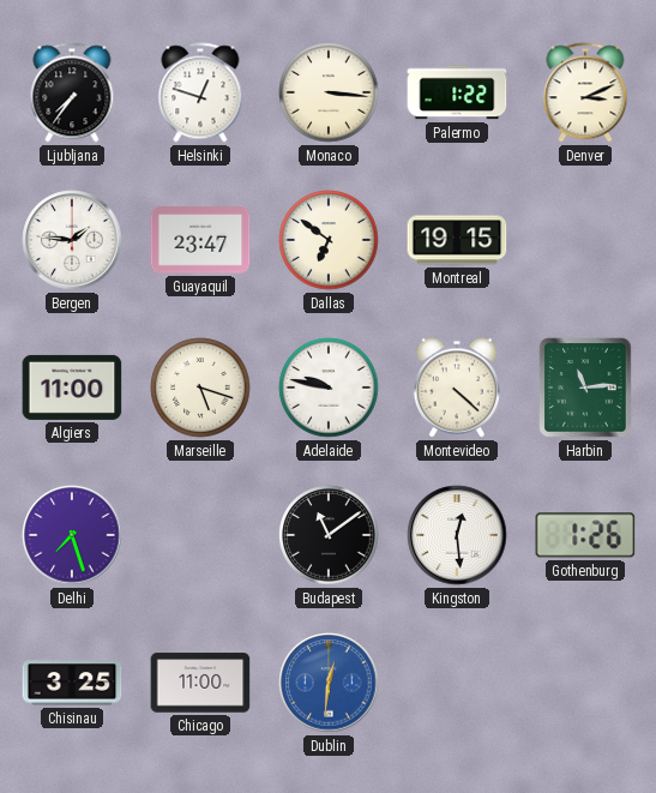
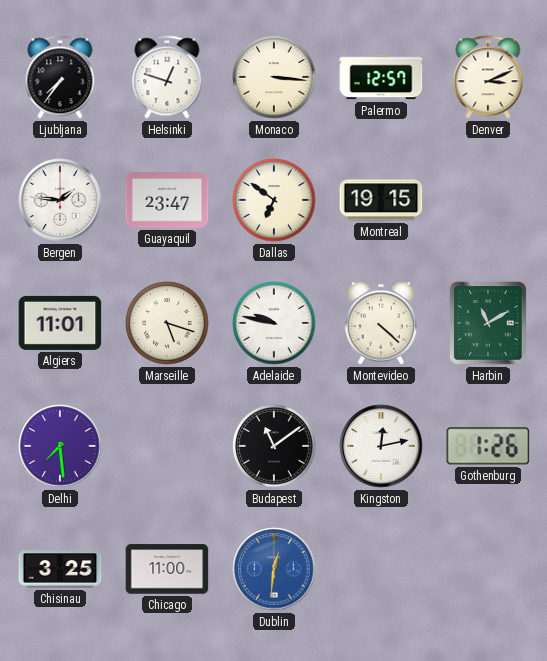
Palermo: 1:22 -> 12:57
Algiers: 11:00 -> 11:01
Harbin: 11:14 -> 11:10
Delhi: 7:27 -> 7:29
Kingston: 12:29 -> 12:13
